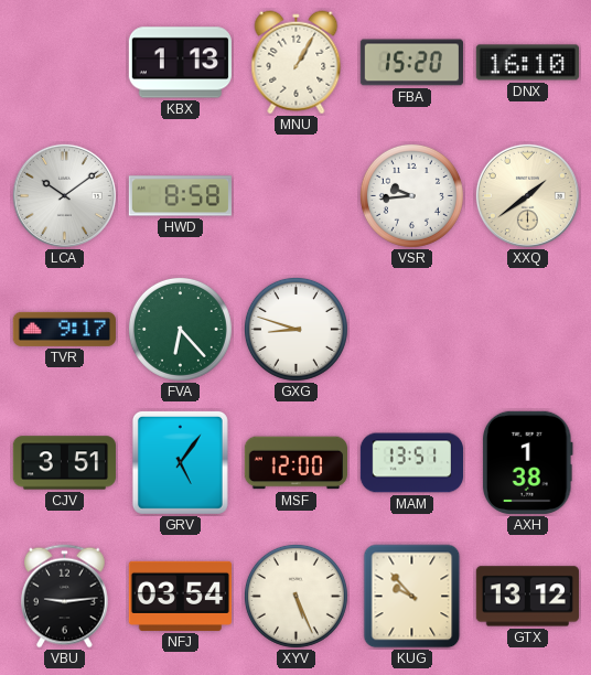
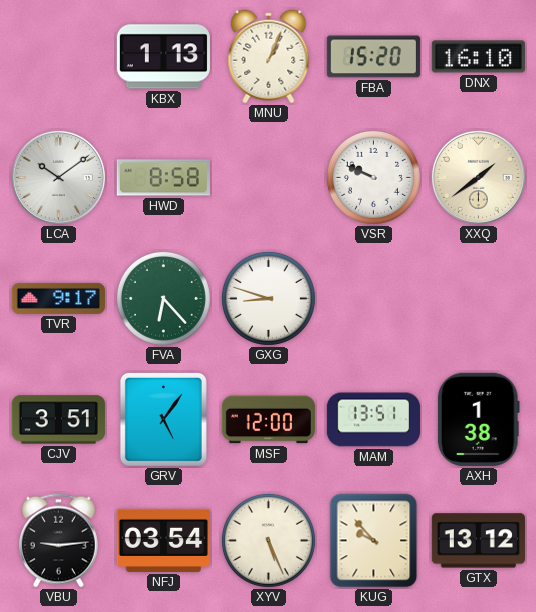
MNU: 1:05 -> 1:04
VSR: 9:44 -> 9:49
